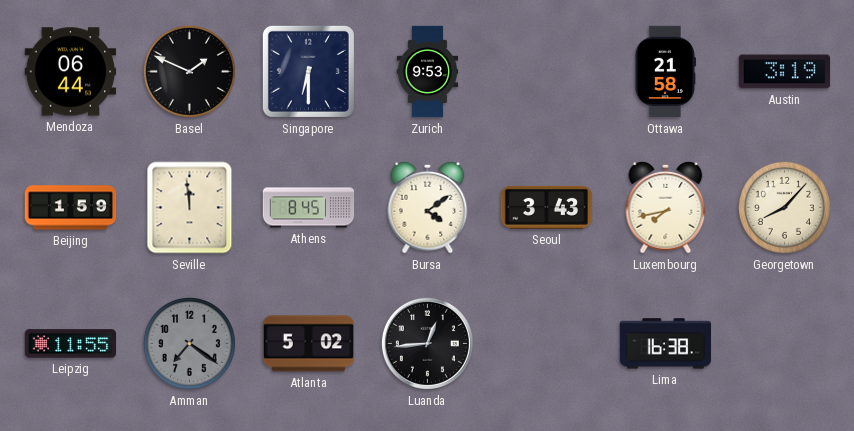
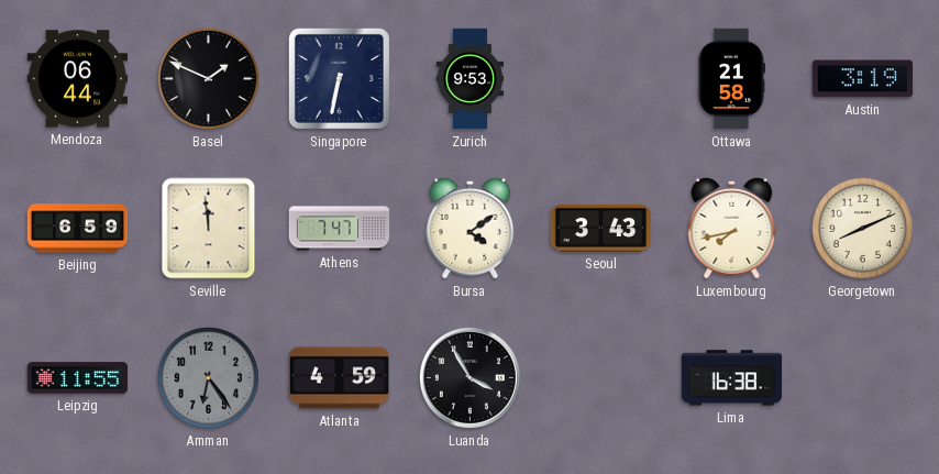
Singapore: 6:30 -> 6:32
Beijing: 1:59 -> 6:59
Athens: 8:45 -> 7:47
Georgetown: 8:07 -> 8:11
Amman: 7:21 -> 6:24
Atlanta: 5:02 -> 4:59
Luanda: 12:44 -> 3:55
